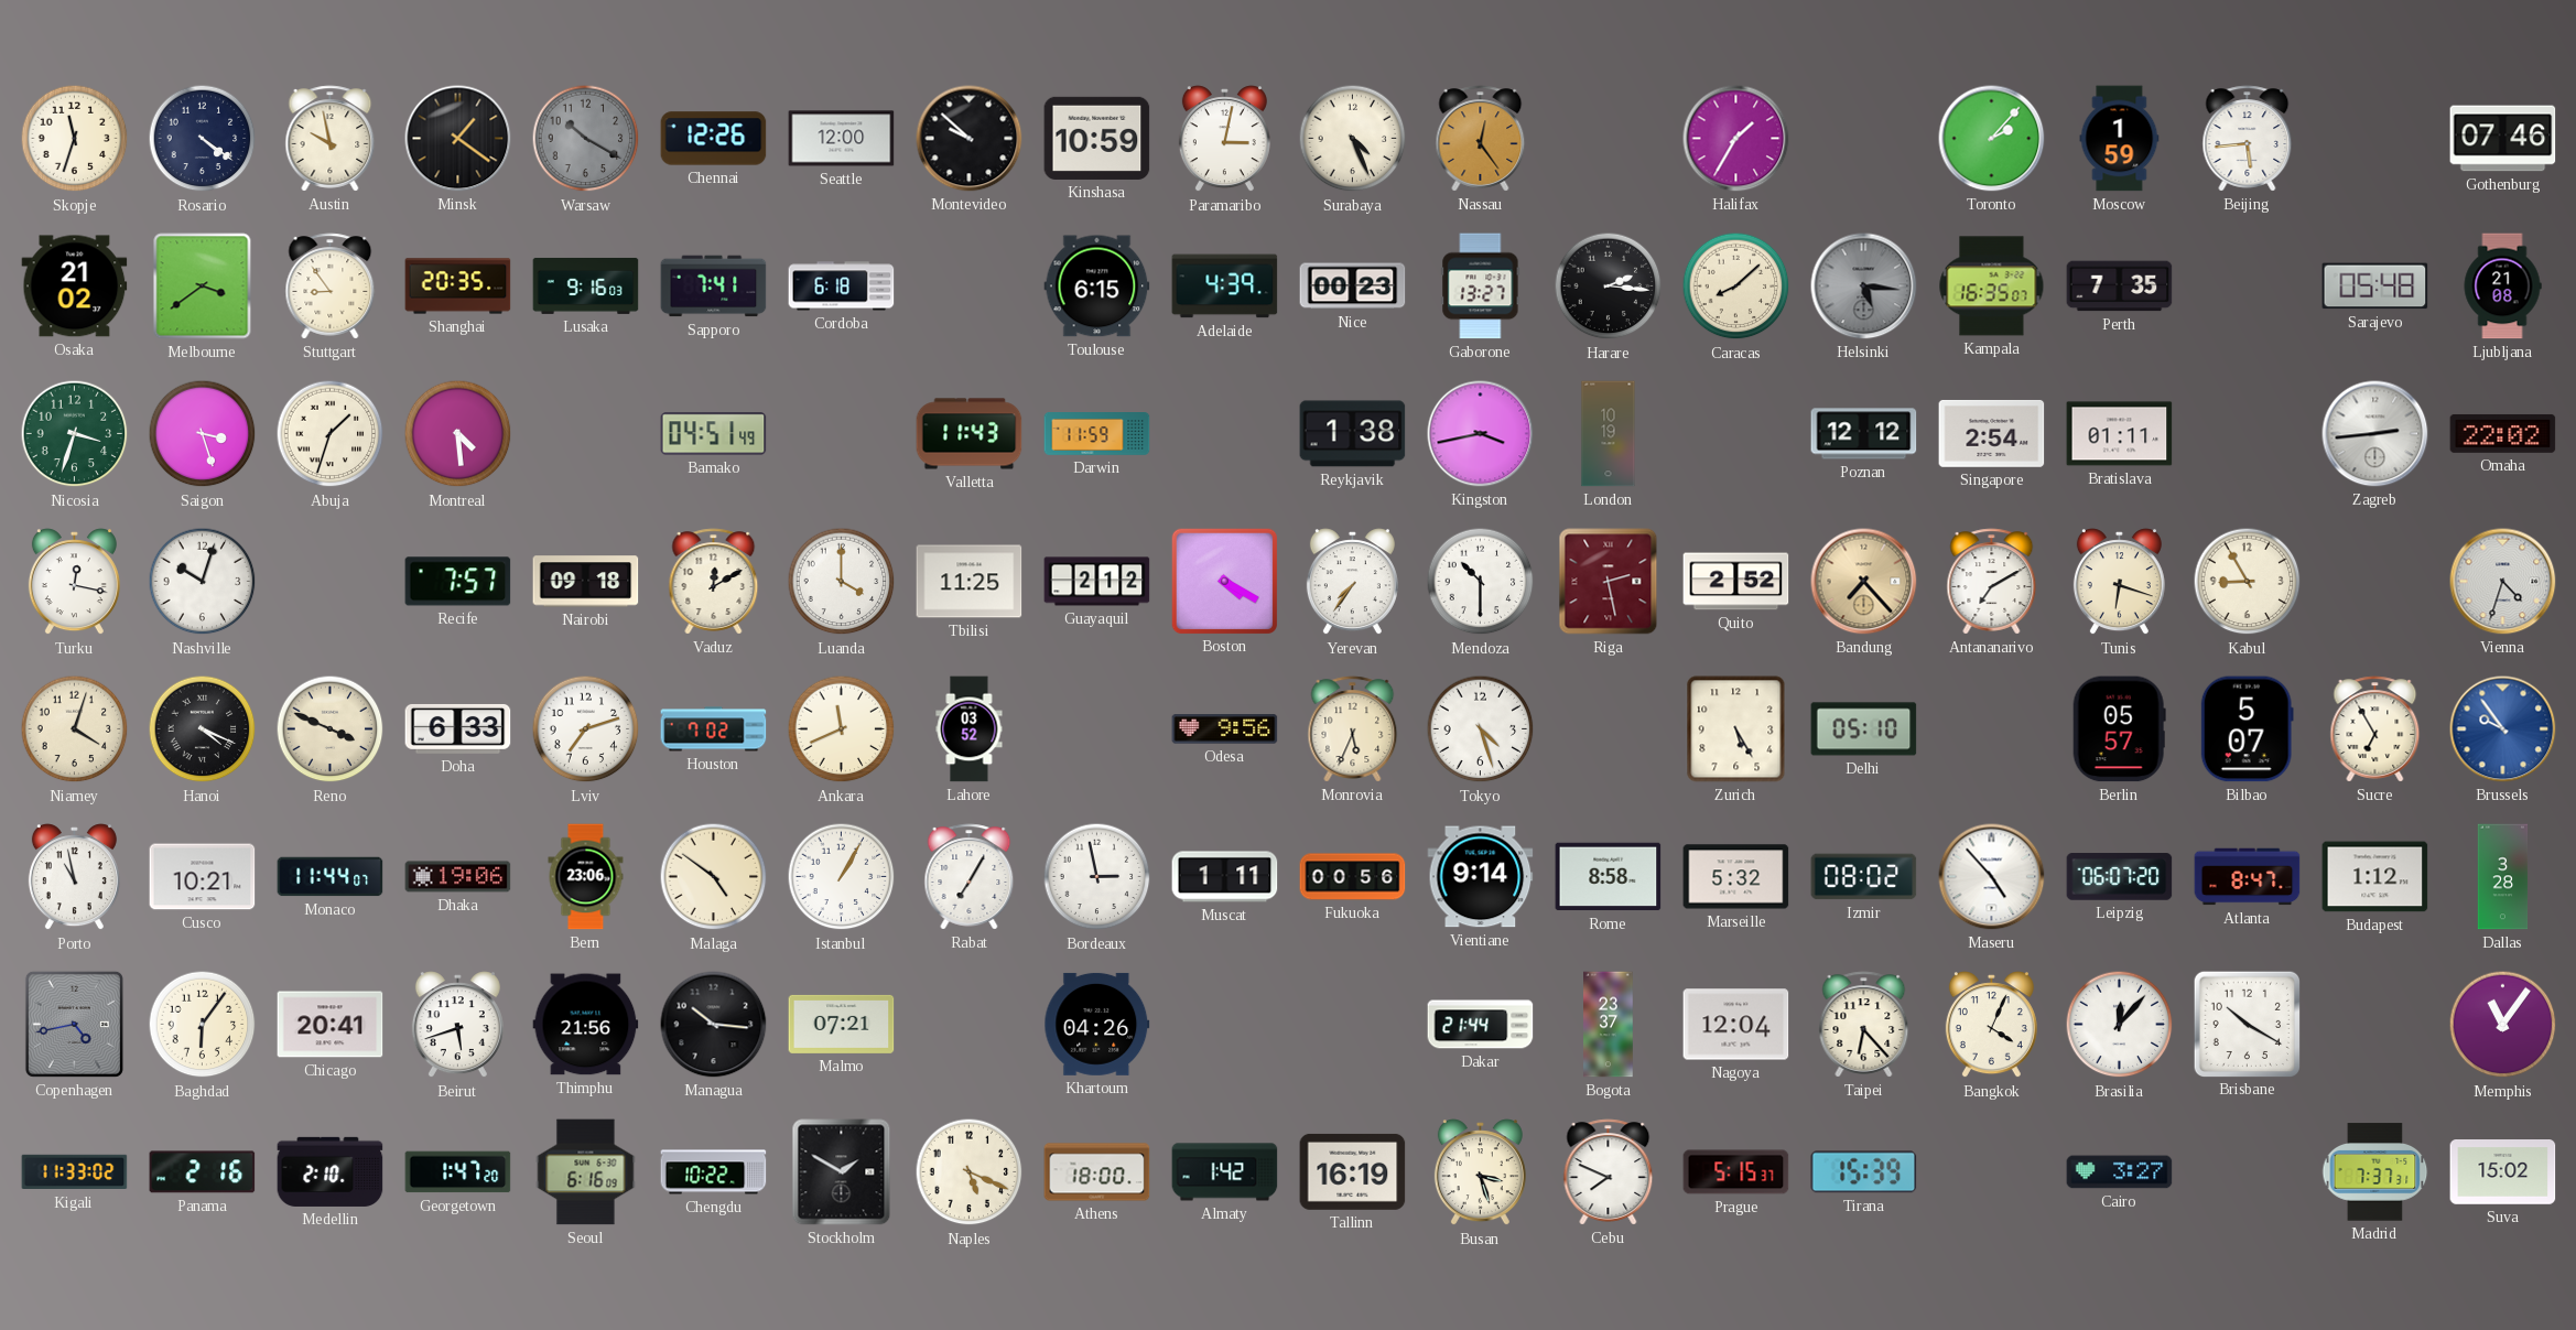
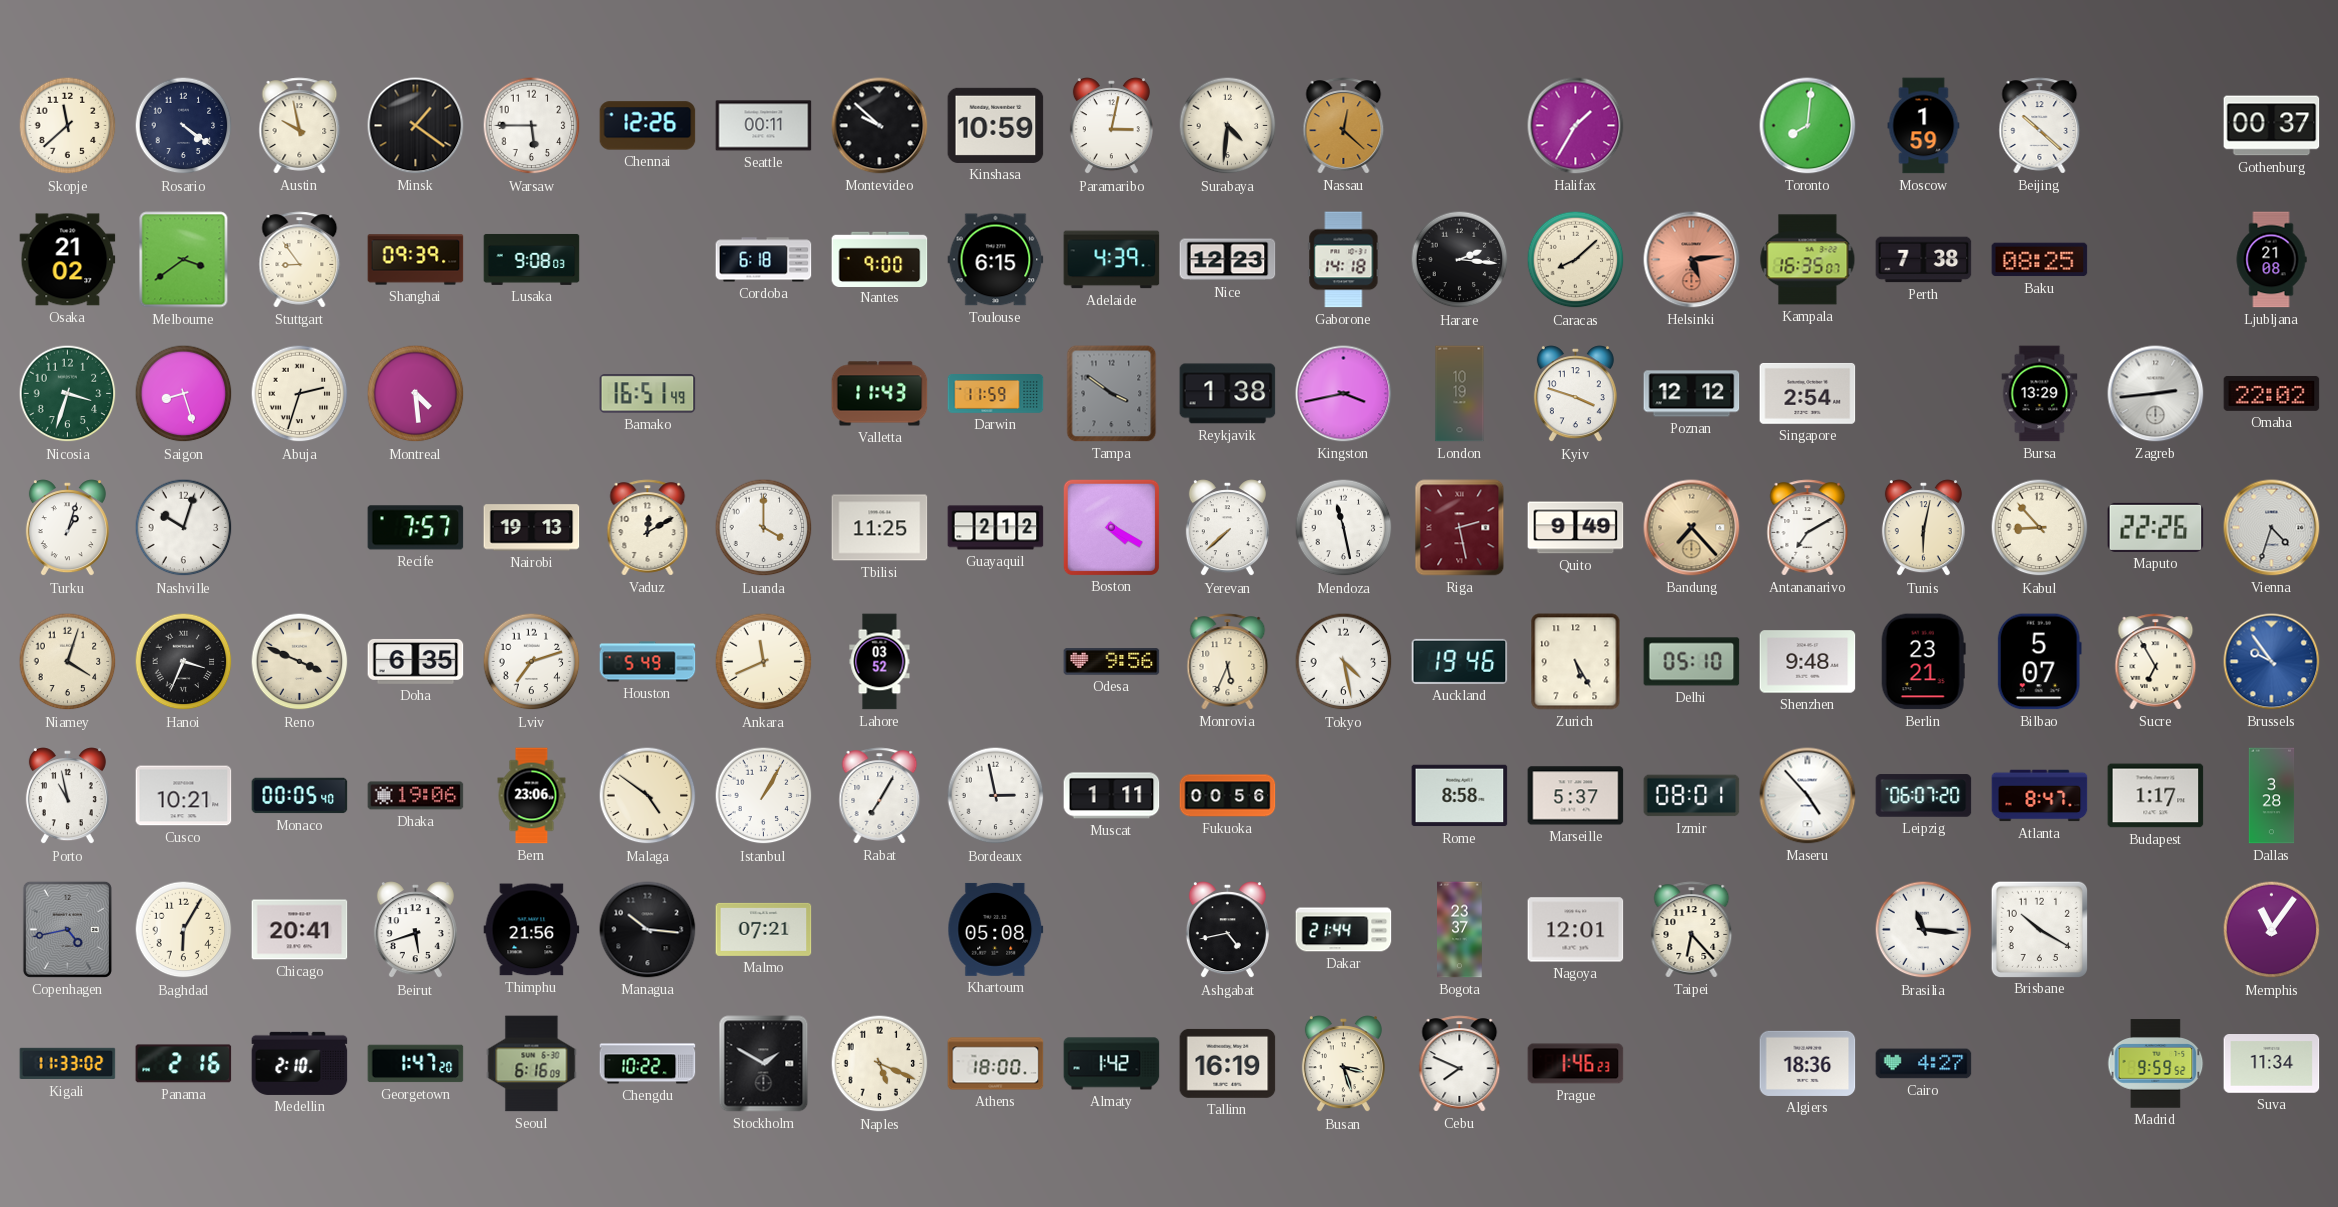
Skopje: 11:33 -> 11:38
Warsaw: 10:20 -> 5:45
Warsaw dial: grey -> white
Seattle: 12:00 -> 00:11
Surabaya: 4:26 -> 4:31
Nassau: 12:24 -> 12:22
Toronto: 2:07 -> 8:01
Beijing: 5:44 -> 10:22
Gothenburg: 07:46 -> 00:37
Shanghai: 20:35 -> 09:39
Lusaka: 9:16 -> 9:08
Sapporo: 7:41 -> none
Nantes: none -> 9:00
Nice: 00:23 -> 12:23
Gaborone: 13:27 -> 14:18
Helsinki: 5:16 -> 5:14
Helsinki dial: grey -> salmon
Perth: 7:35 -> 7:38
Baku: none -> 08:25
Sarajevo: 05:48 -> none
Saigon: 3:27 -> 8:27
Abuja: 1:33 -> 2:33
Bamako: 04:51 -> 16:51
Tampa: none -> 3:51
Kyiv: none -> 3:48
Bratislava: 01:11 -> none
Bursa: none -> 13:29
Turku: 12:17 -> 1:03
Nairobi: 09:18 -> 19:13
Yerevan: 7:36 -> 7:38
Mendoza: 10:30 -> 11:28
Quito: 2:52 -> 9:49
Tunis: 6:18 -> 6:02
Kabul: 8:55 -> 8:53
Maputo: none -> 22:26
Hanoi: 4:19 -> 3:34
Doha: 6:33 -> 6:35
Houston: 7:02 -> 5:49
Tokyo: 4:27 -> 4:28
Auckland: none -> 19:46
Shenzhen: none -> 9:48
Berlin: 05:57 -> 23:21
Monaco: 11:44 -> 00:05
Vientiane: 9:14 -> none
Marseille: 5:32 -> 5:37
Izmir: 08:02 -> 08:01
Budapest: 1:12 -> 1:17
Baghdad: 6:06 -> 6:05
Khartoum: 04:26 -> 05:08
Ashgabat: none -> 4:43
Nagoya: 12:04 -> 12:01
Bangkok: 4:04 -> none
Brasilia: 12:07 -> 11:16
Prague: 5:15 -> 1:46
Tirana: 15:39 -> none
Algiers: none -> 18:36
Cairo: 3:27 -> 4:27
Madrid: 7:37 -> 9:59
Suva: 15:02 -> 11:34
